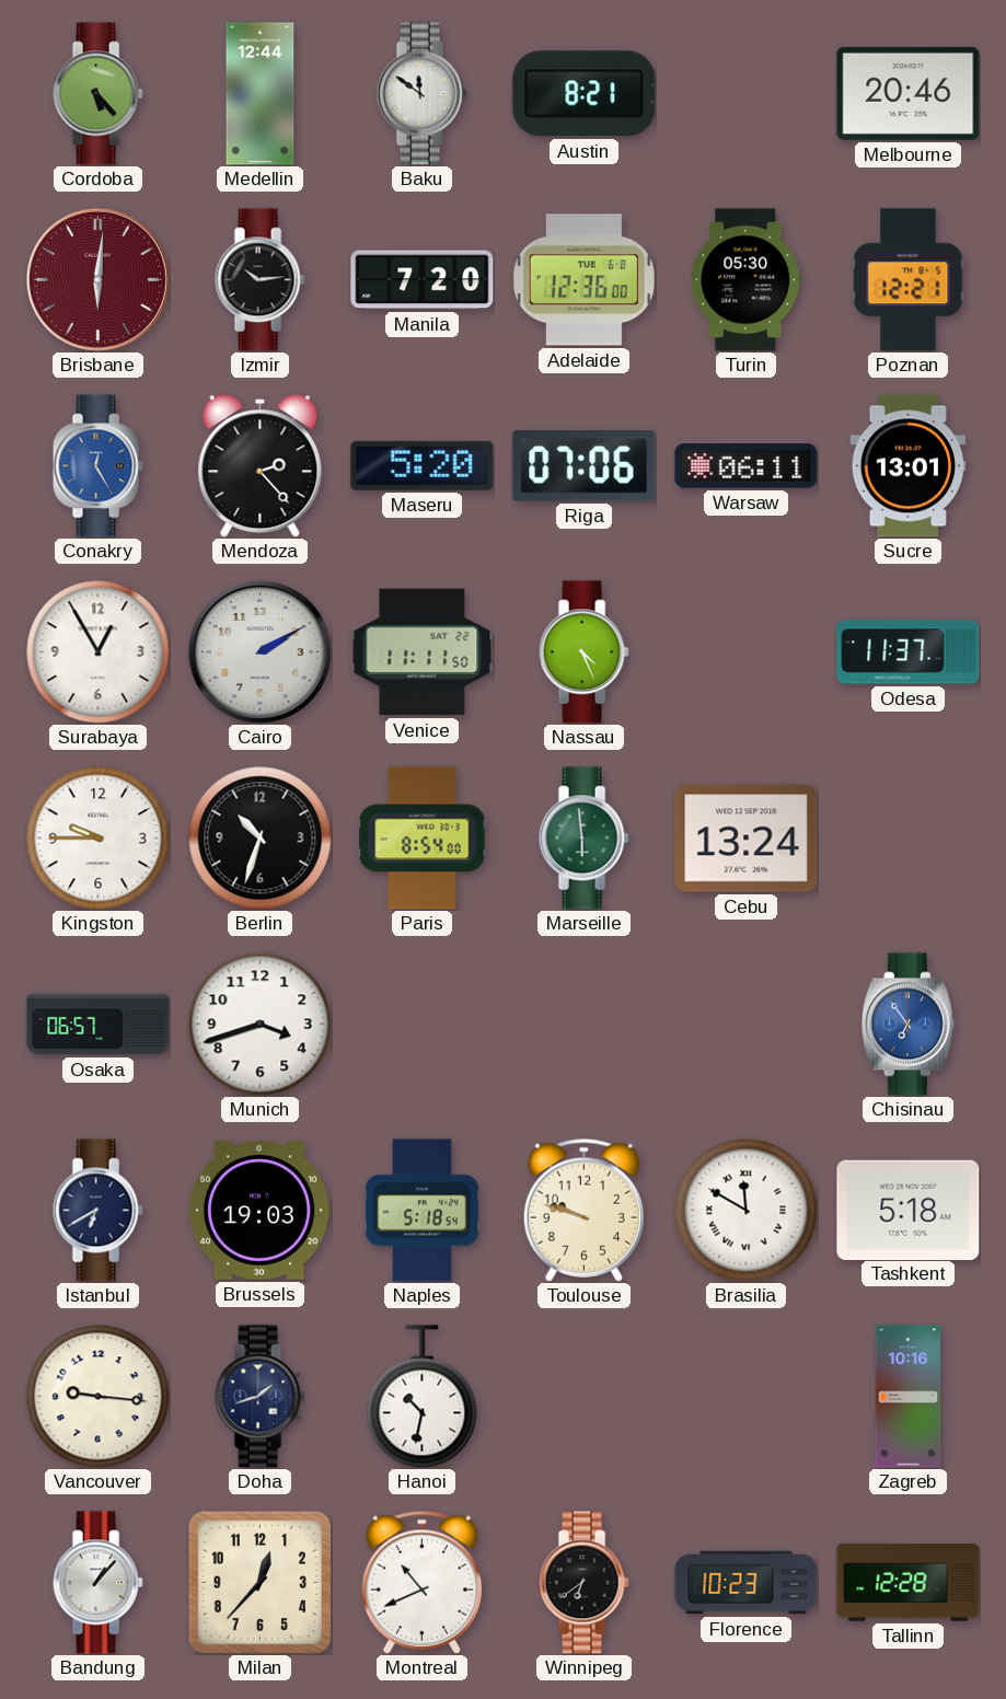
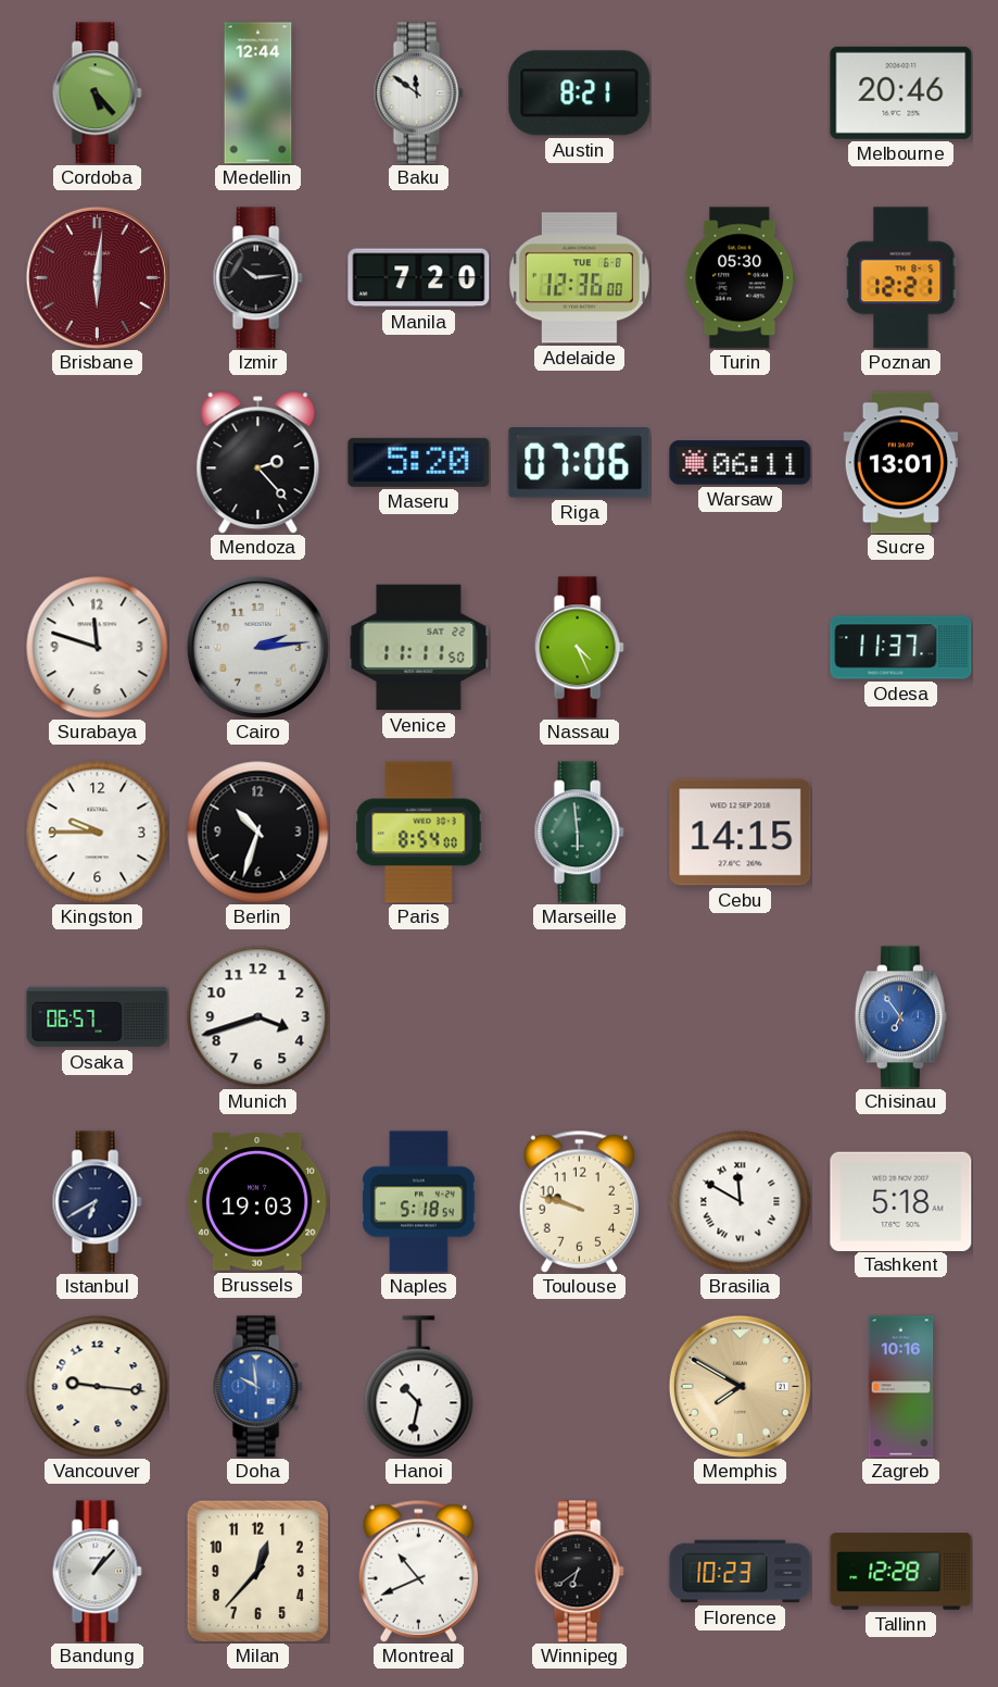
Conakry: 12:25 -> none
Surabaya: 12:55 -> 11:48
Cairo: 2:10 -> 2:14
Cebu: 13:24 -> 14:15
Doha: 1:42 -> 9:59
Doha dial: navy -> blue
Memphis: none -> 7:50
